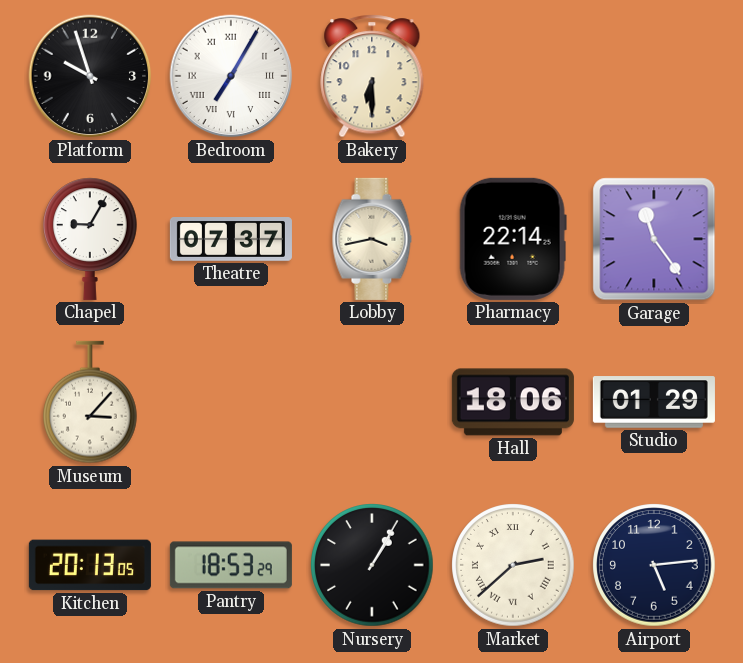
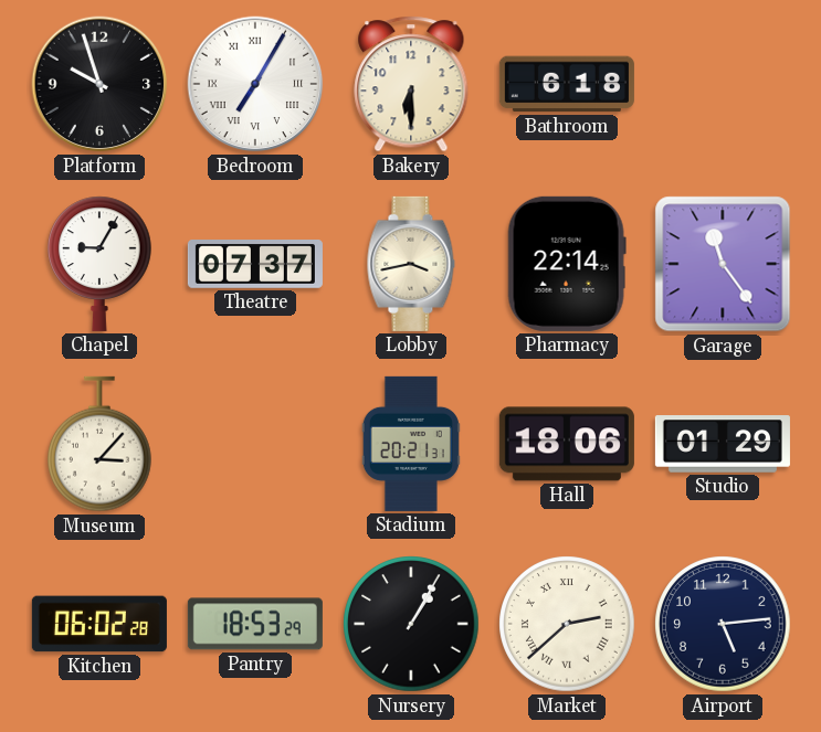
Bathroom: none -> 6:18
Stadium: none -> 20:21
Kitchen: 20:13 -> 06:02
